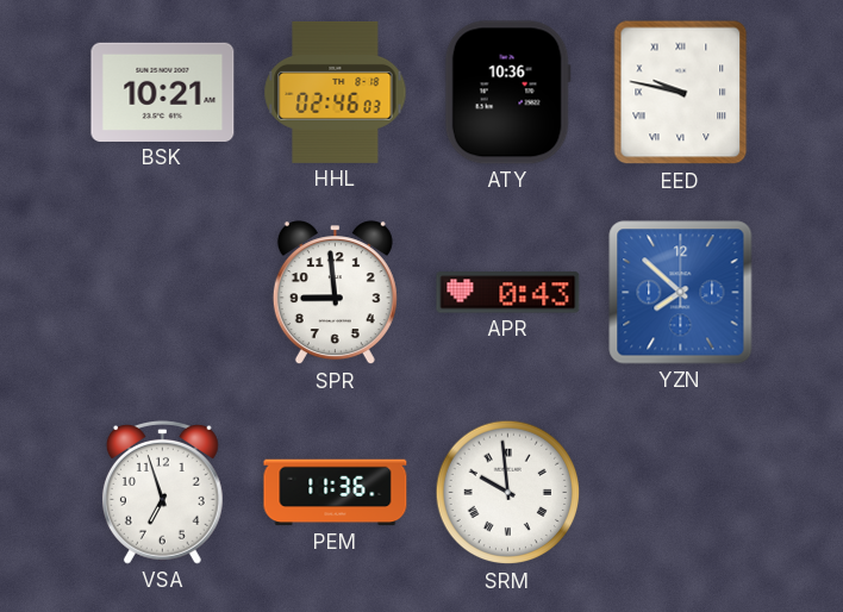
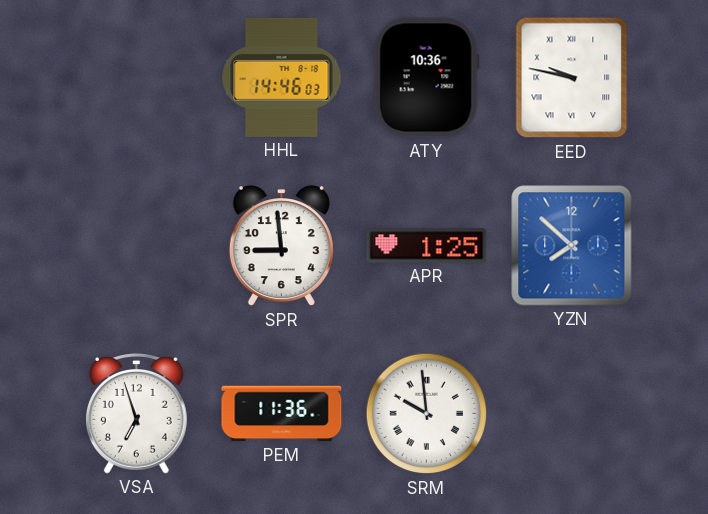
BSK: 10:21 -> none
HHL: 02:46 -> 14:46
APR: 0:43 -> 1:25
